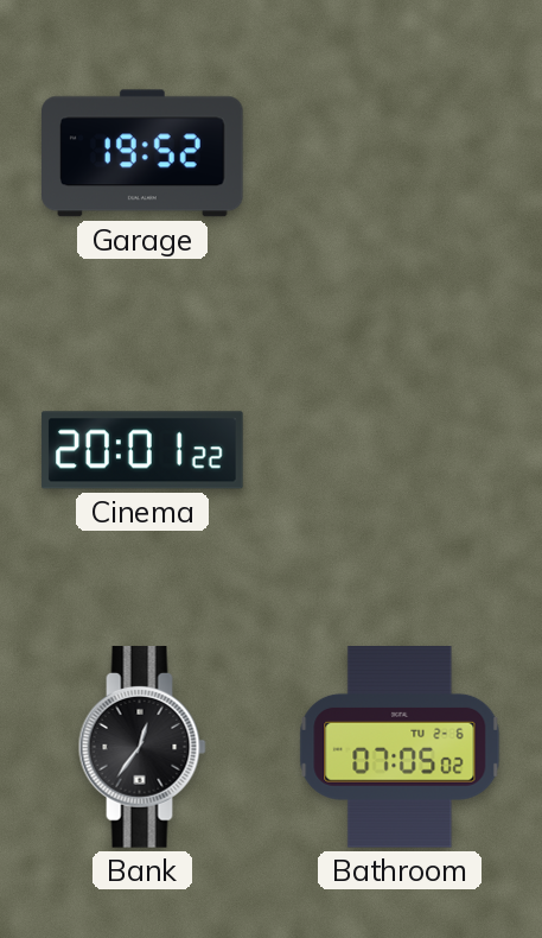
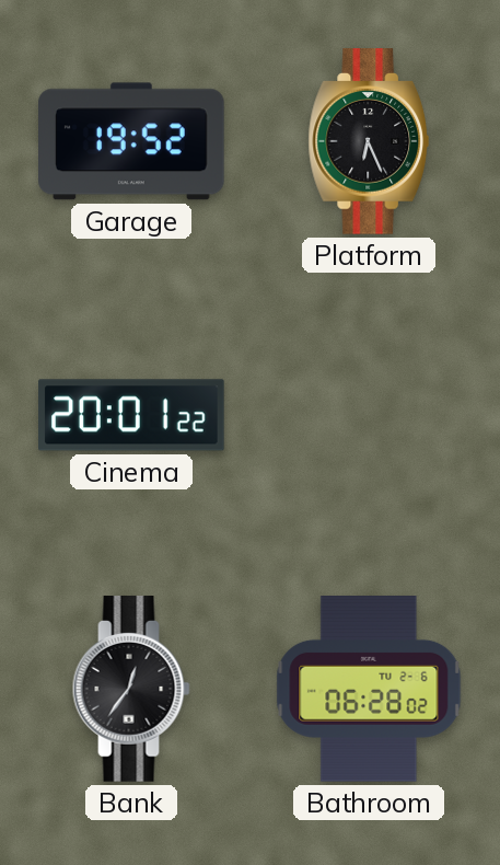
Platform: none -> 6:26
Bathroom: 07:05 -> 06:28
